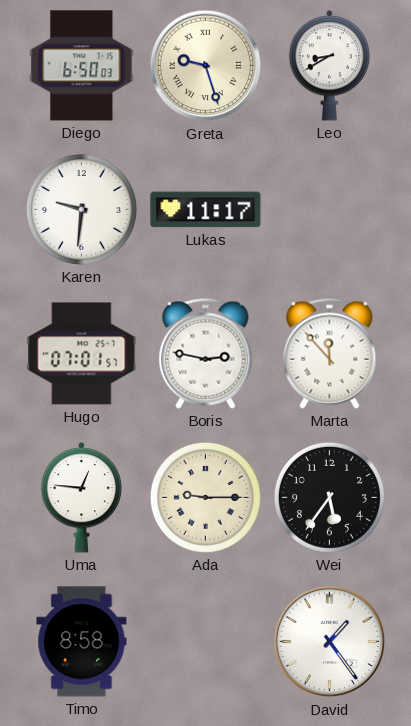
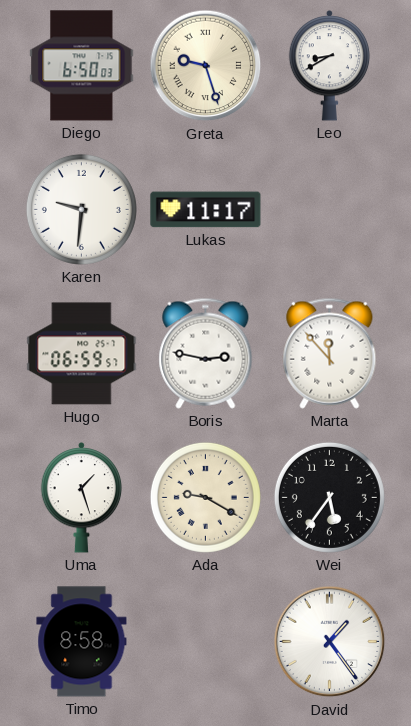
Hugo: 07:01 -> 06:59
Uma: 12:46 -> 1:27
Ada: 9:15 -> 9:20
